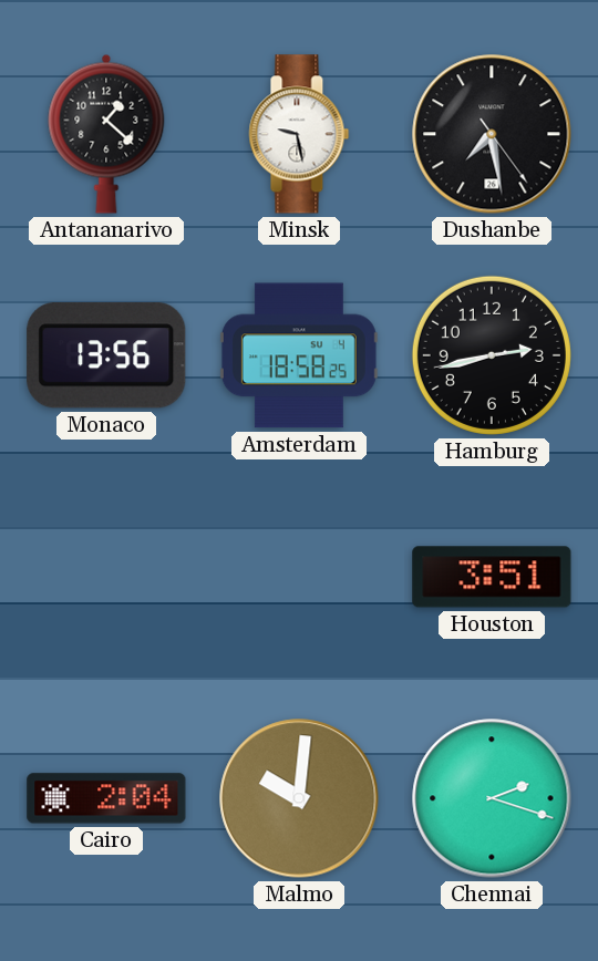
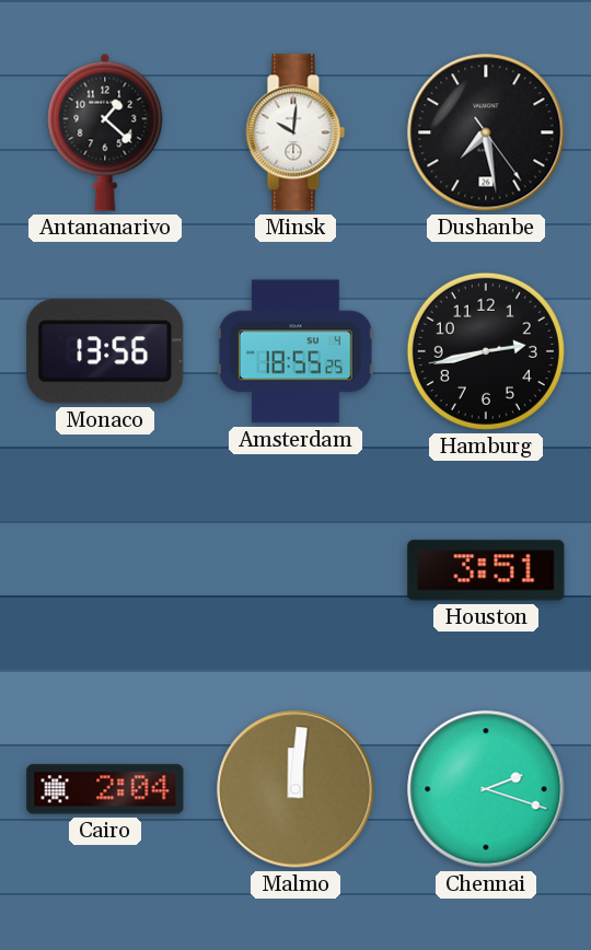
Minsk: 9:28 -> 10:01
Amsterdam: 18:58 -> 18:55
Malmo: 10:01 -> 12:01
